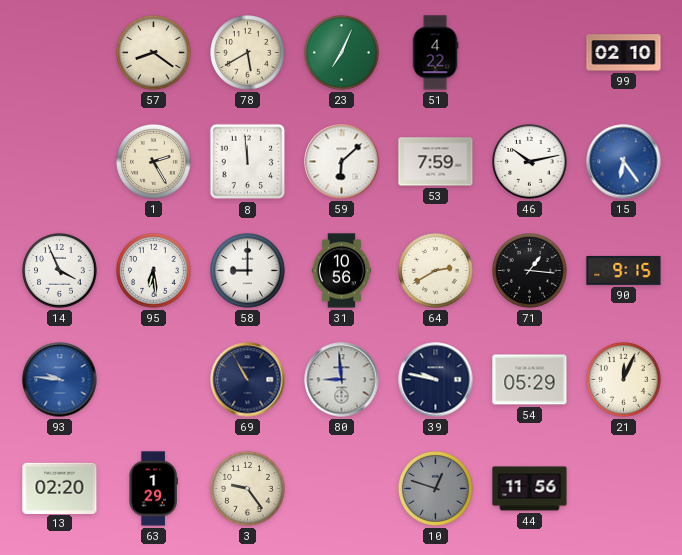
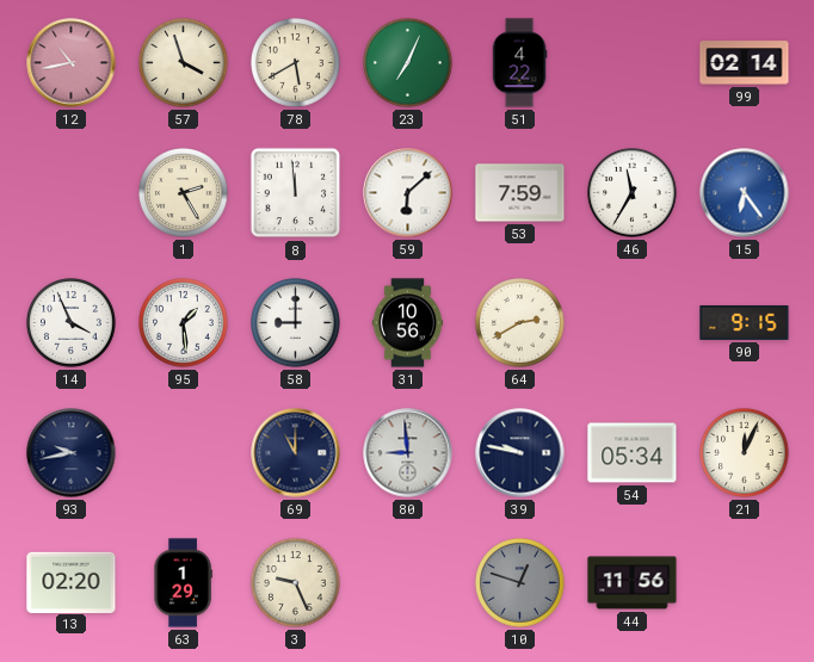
12: none -> 10:43
57: 8:21 -> 3:57
99: 02:10 -> 02:14
46: 10:13 -> 11:35
95: 6:29 -> 1:29
71: 1:16 -> none
93: 9:46 -> 9:43
93 dial: blue -> navy
69: 10:55 -> 11:00
54: 05:29 -> 05:34
3: 9:24 -> 9:26
